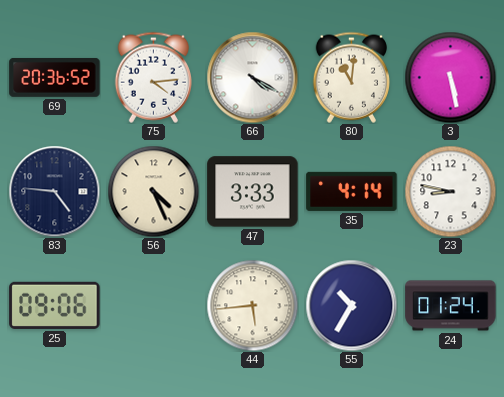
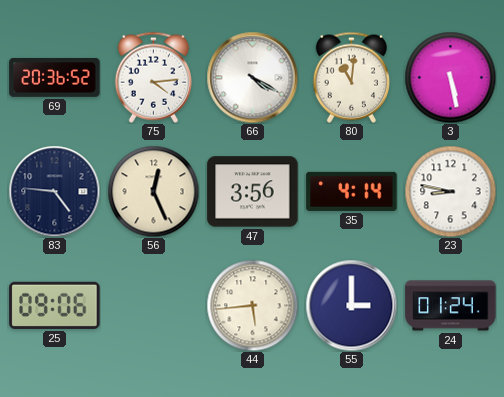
56: 4:26 -> 12:26
47: 3:33 -> 3:56
55: 10:35 -> 3:00
